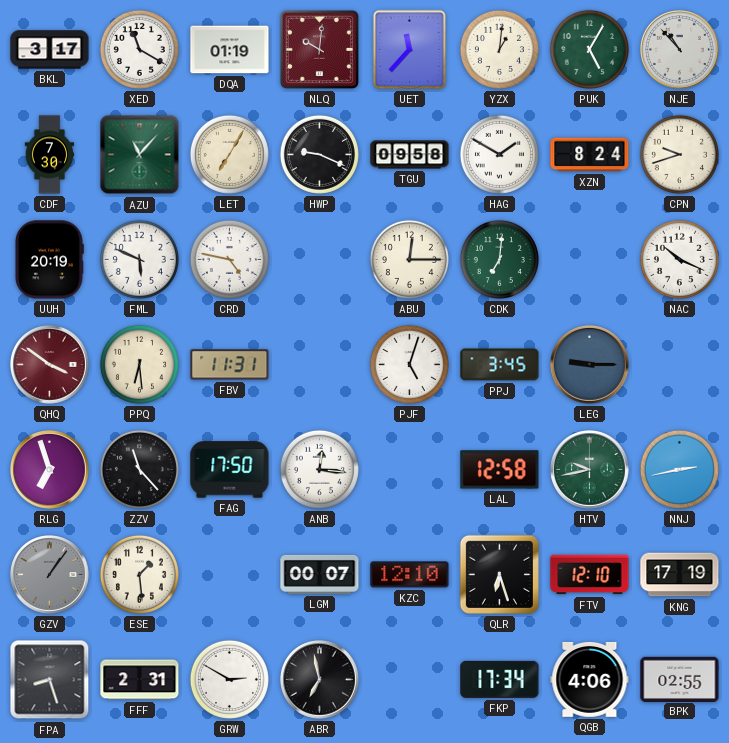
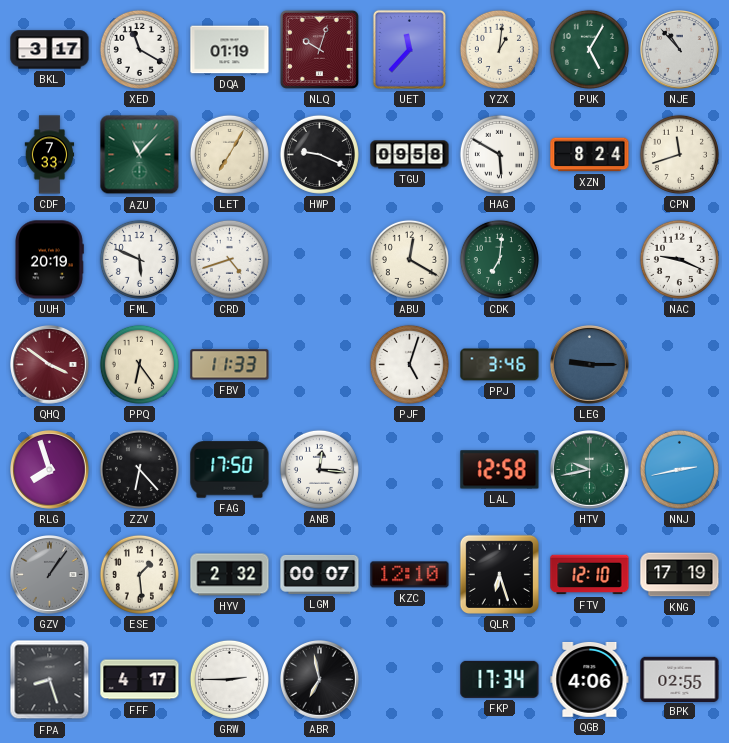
NLQ: 10:01 -> 10:03
CDF: 7:30 -> 7:33
HAG: 1:50 -> 5:50
CPN: 9:42 -> 11:42
CRD: 4:47 -> 4:42
ABU: 12:15 -> 12:20
NAC: 10:19 -> 9:19
PPQ: 6:29 -> 6:24
FBV: 11:31 -> 11:33
PPJ: 3:45 -> 3:46
RLG: 6:57 -> 7:57
ZZV: 11:23 -> 6:23
HYV: none -> 2:32
FFF: 2:31 -> 4:17
GRW: 2:50 -> 2:45
